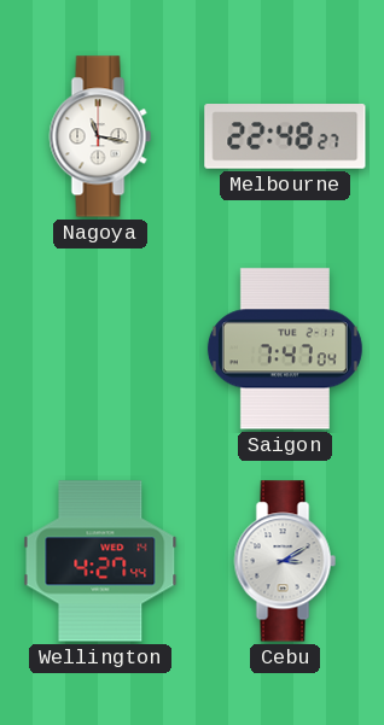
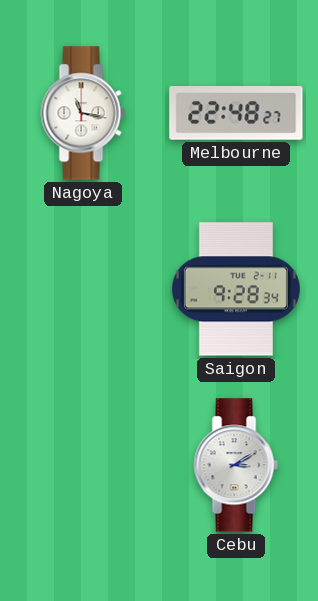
Saigon: 7:47 -> 9:28
Wellington: 4:27 -> none
